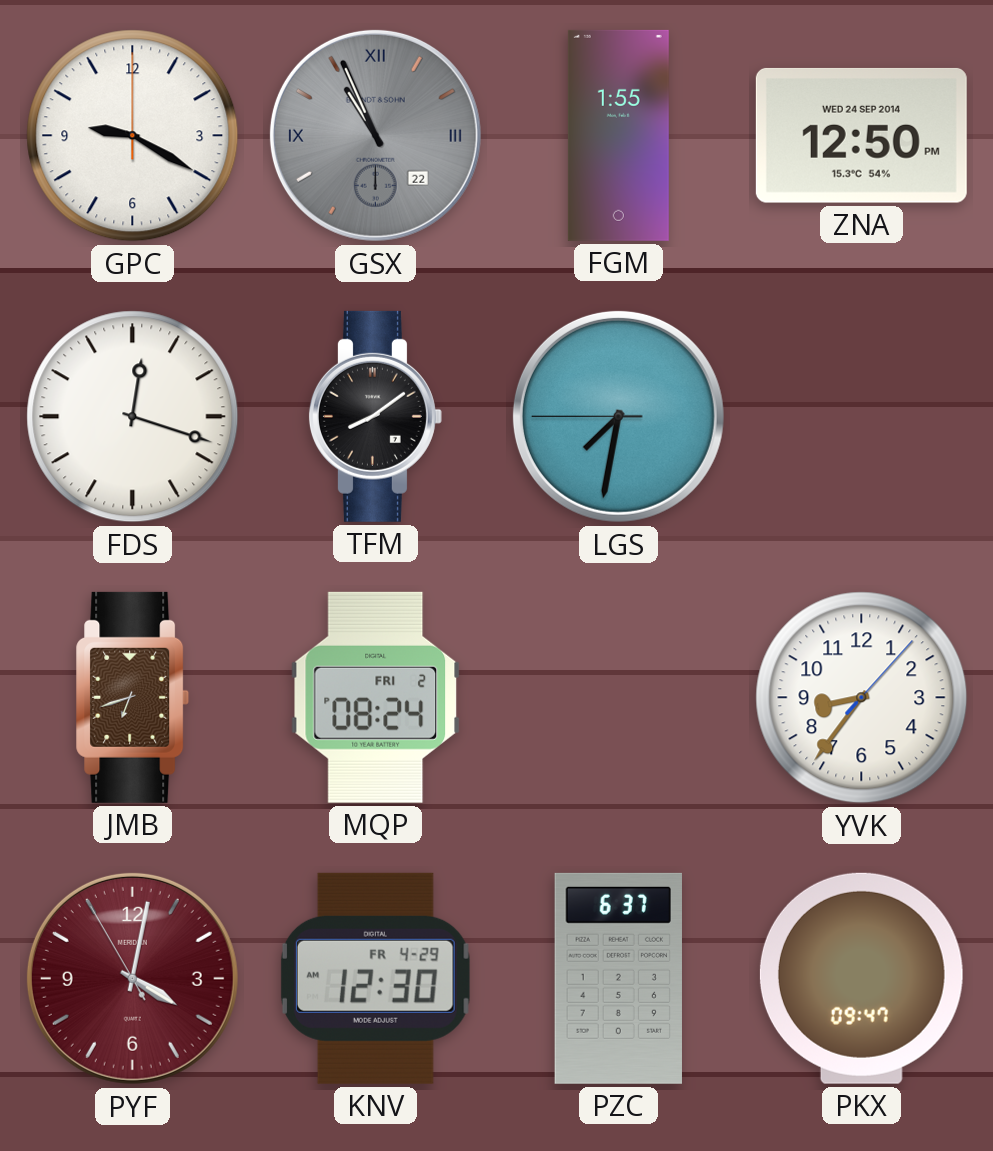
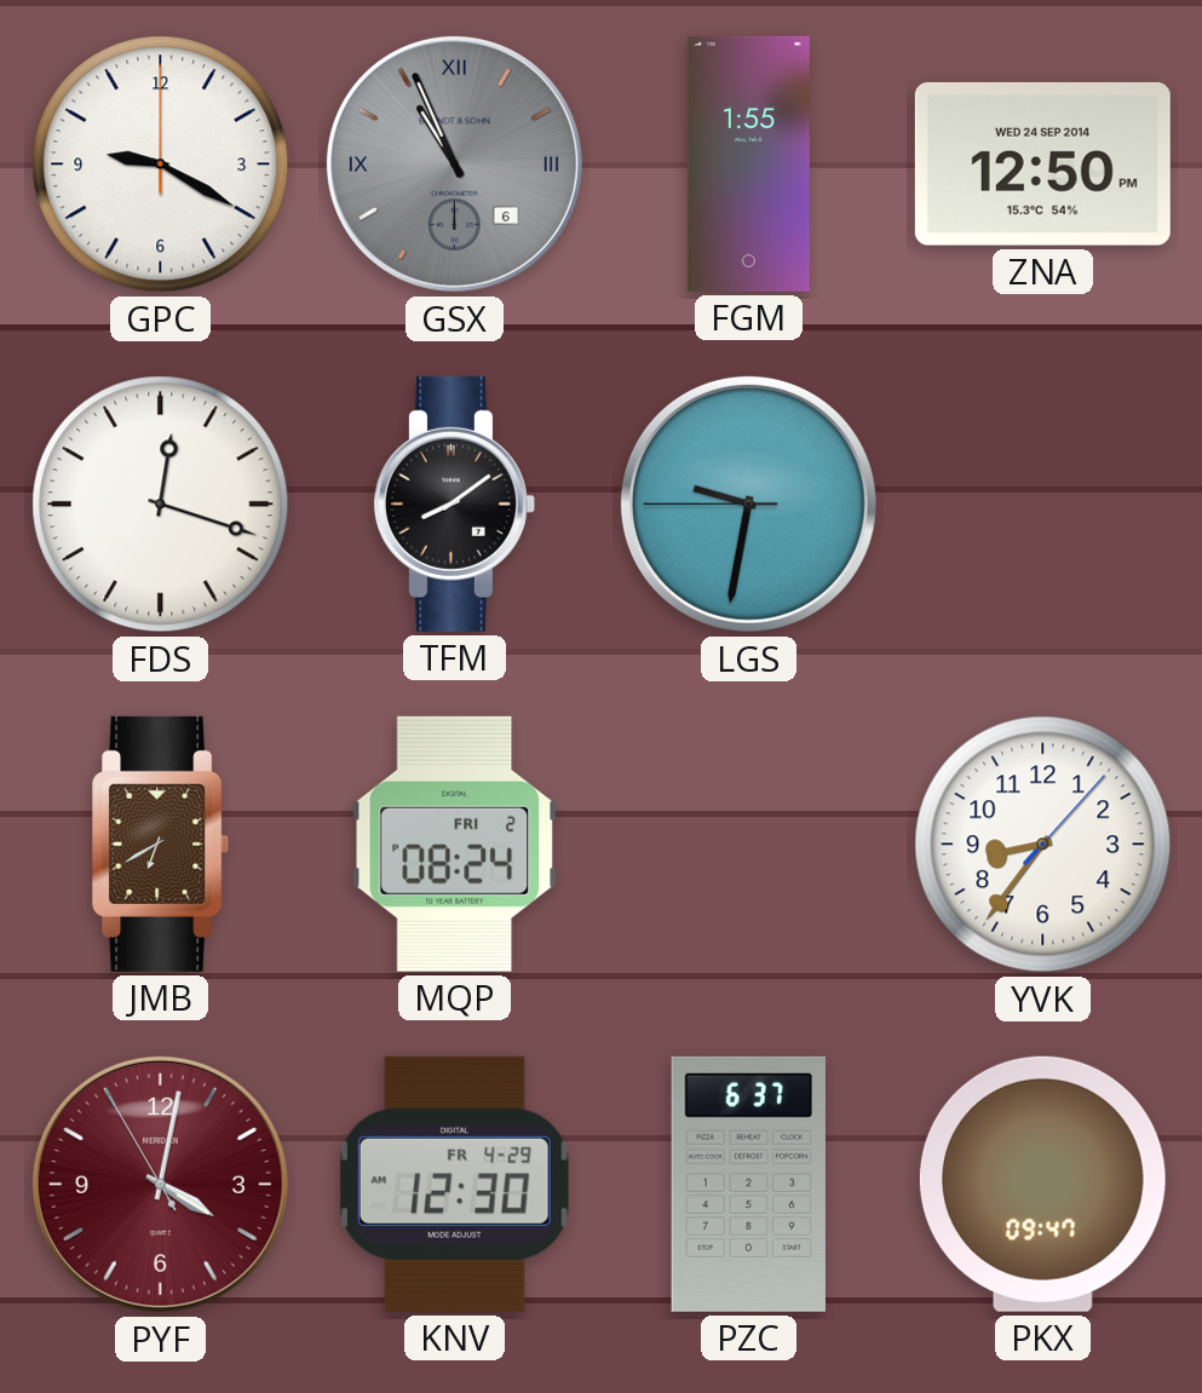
GSX date: 22 -> 6
LGS: 7:31 -> 9:31
JMB: 6:42 -> 6:40
